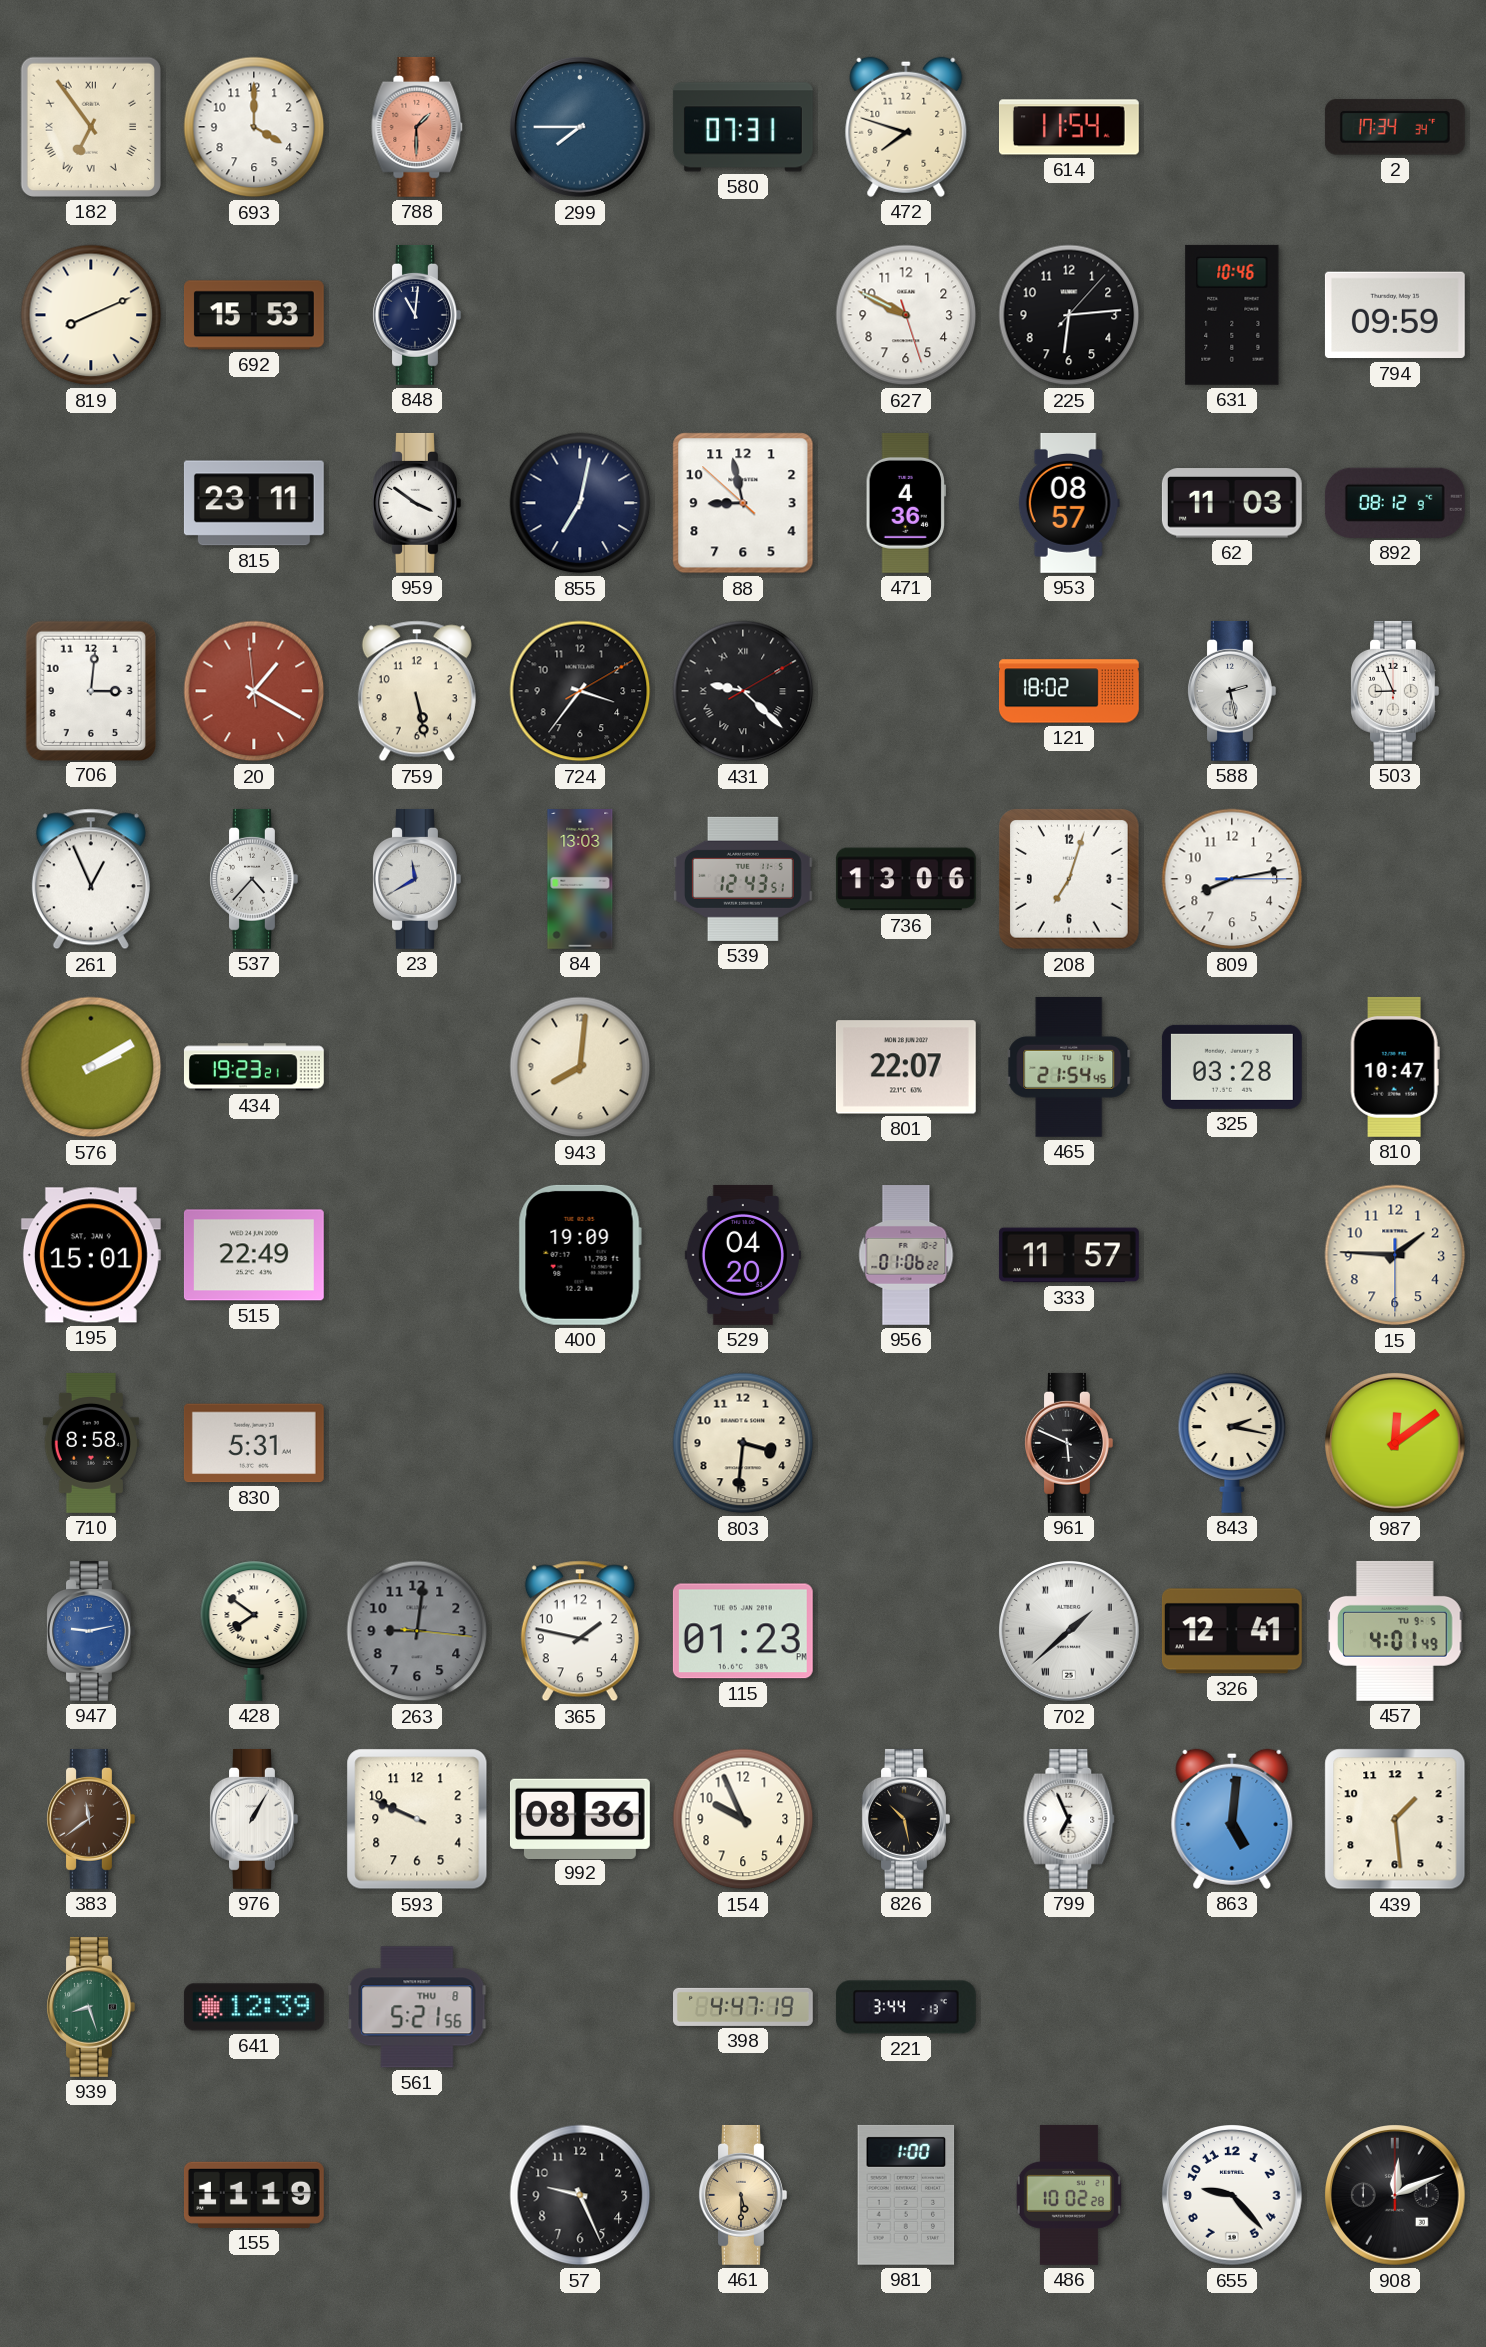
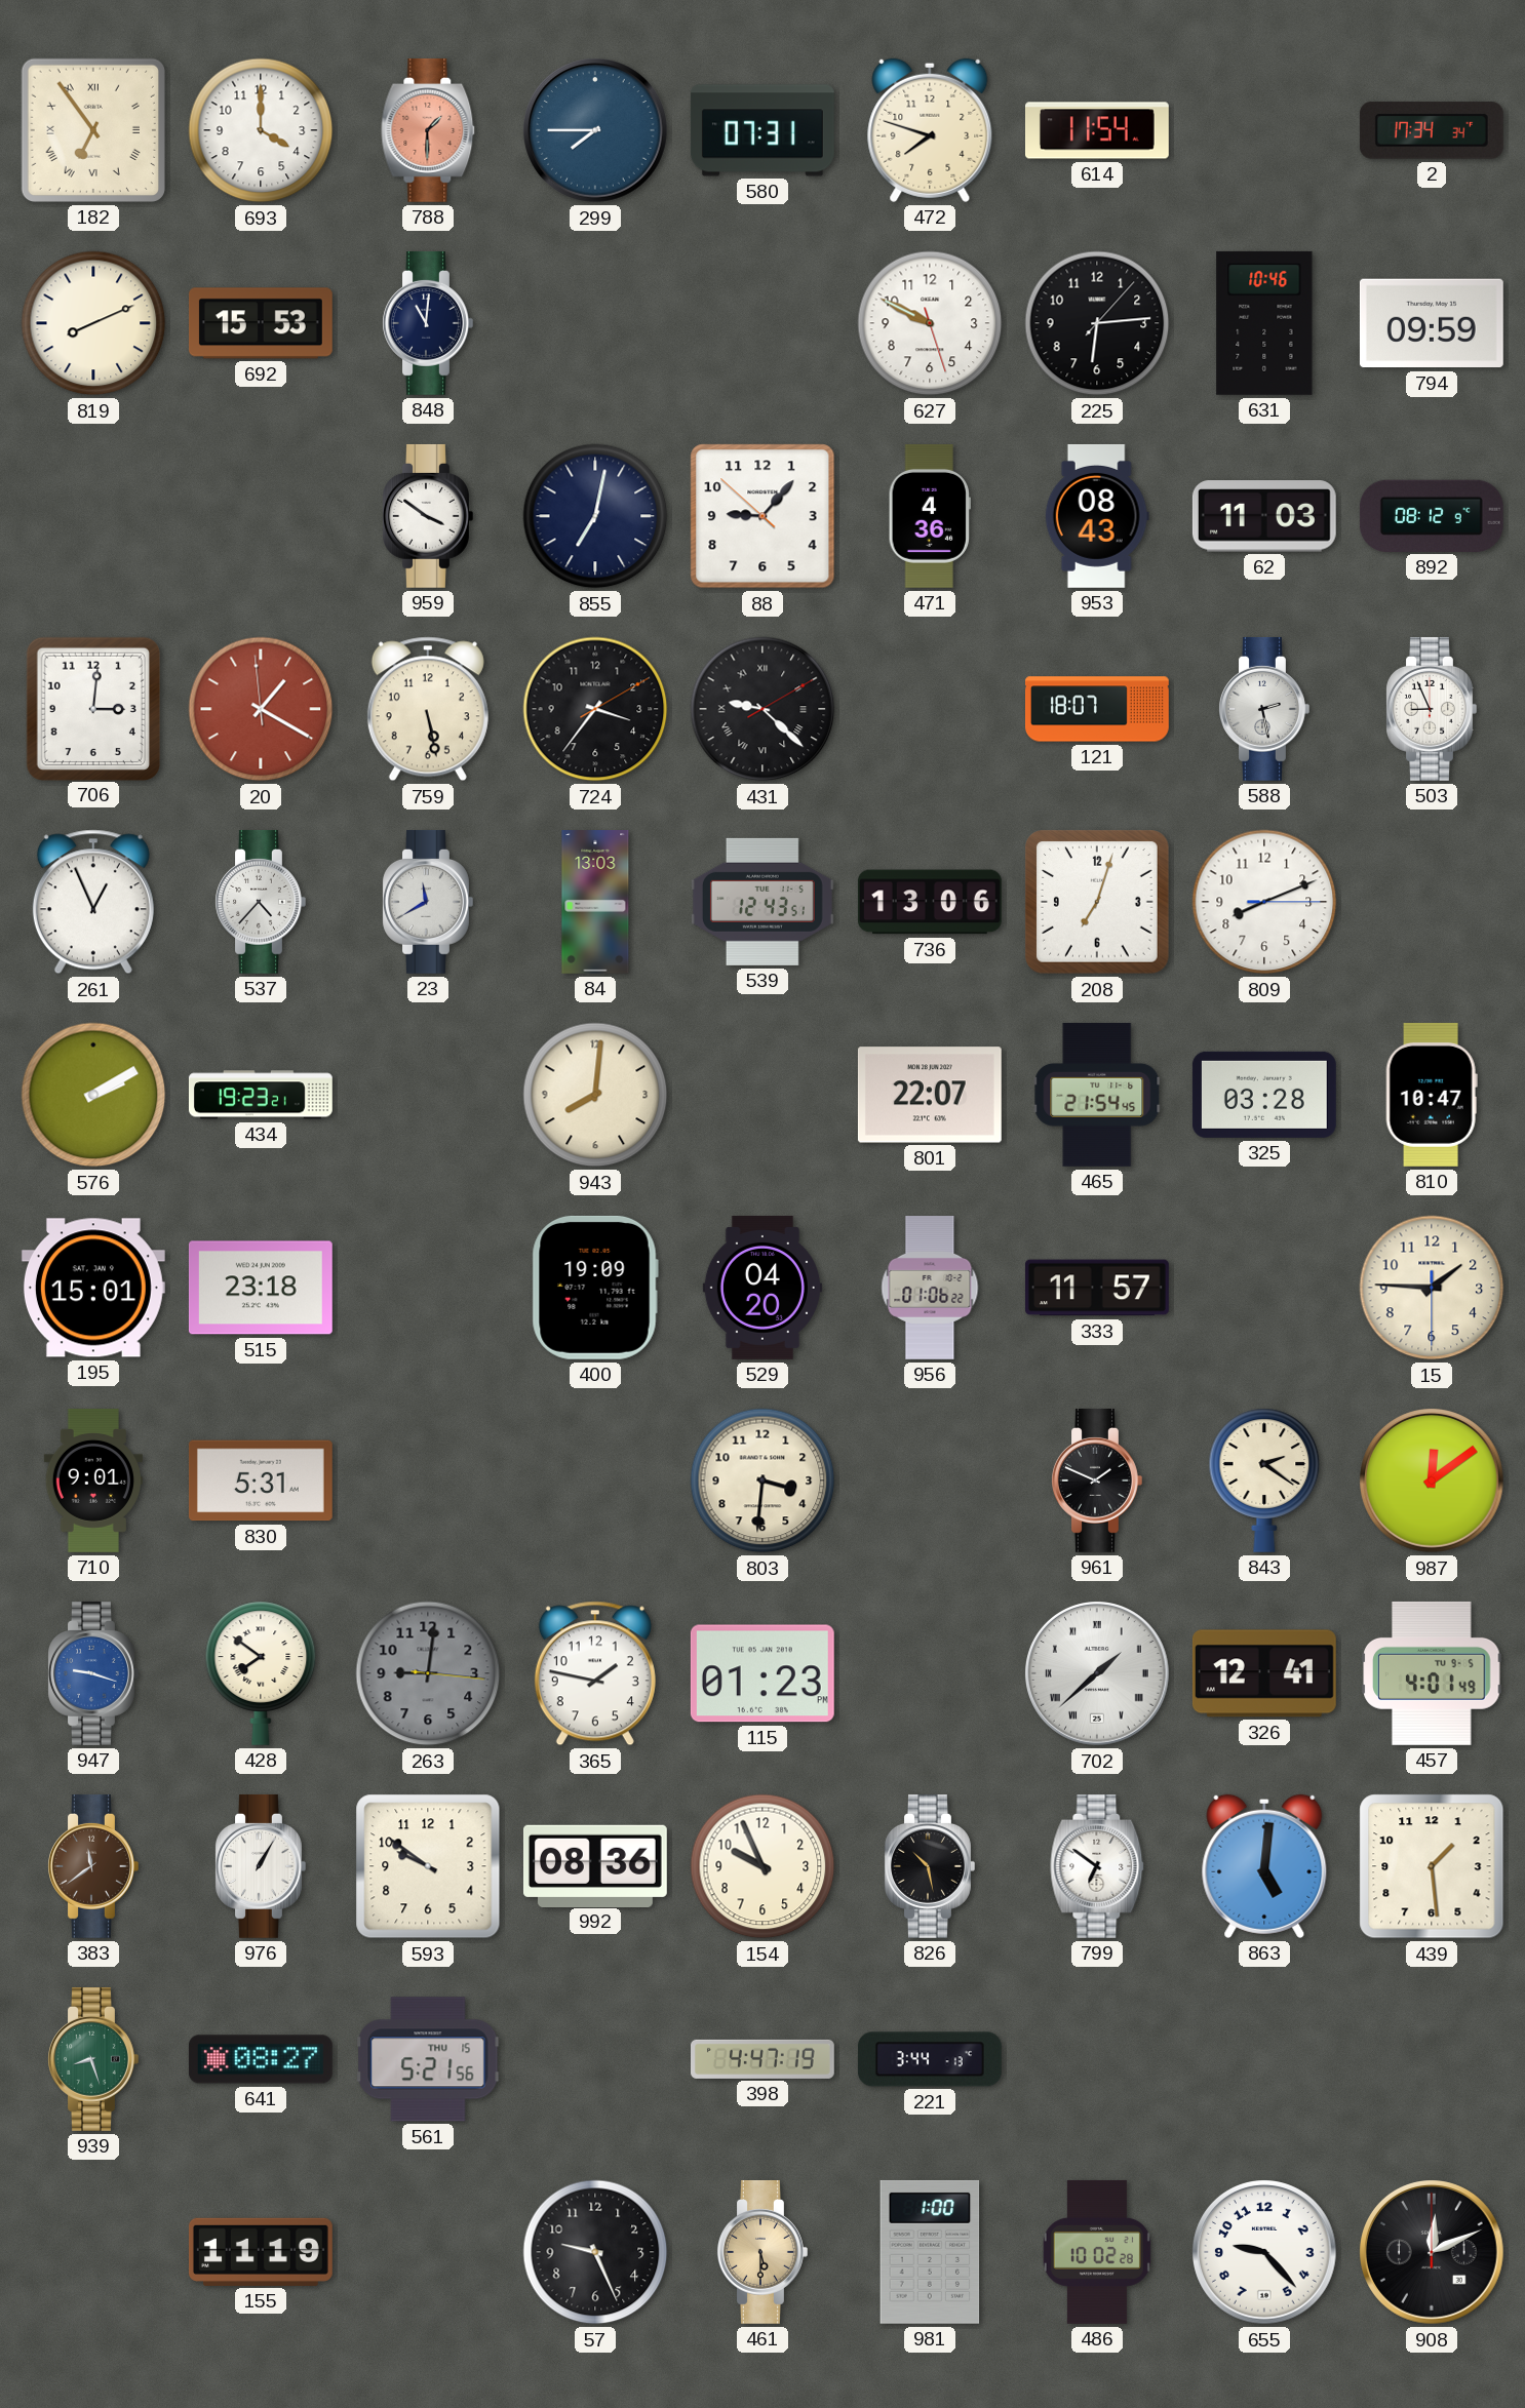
815: 23:11 -> none
88: 8:57 -> 9:06
953: 08:57 -> 08:43
121: 18:02 -> 18:07
809: 8:13 -> 8:11
515: 22:49 -> 23:18
710: 8:58 -> 9:01
961: 5:49 -> 1:49
843: 2:17 -> 2:21
947: 9:13 -> 9:18
593: 9:49 -> 9:51
799: 6:56 -> 6:51
641: 12:39 -> 08:27
561 date: THU 8 -> THU 15
